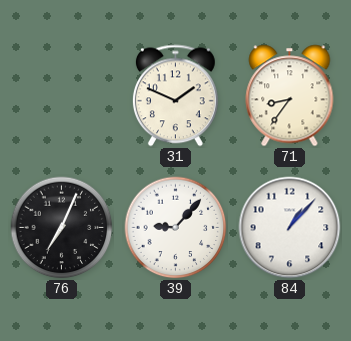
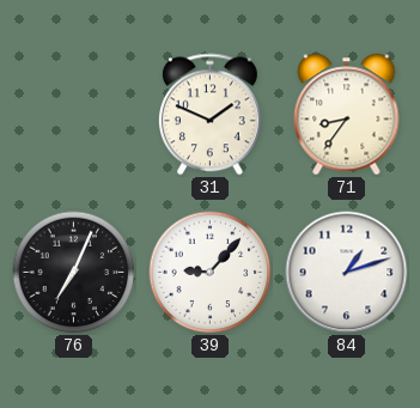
84: 1:07 -> 1:12
